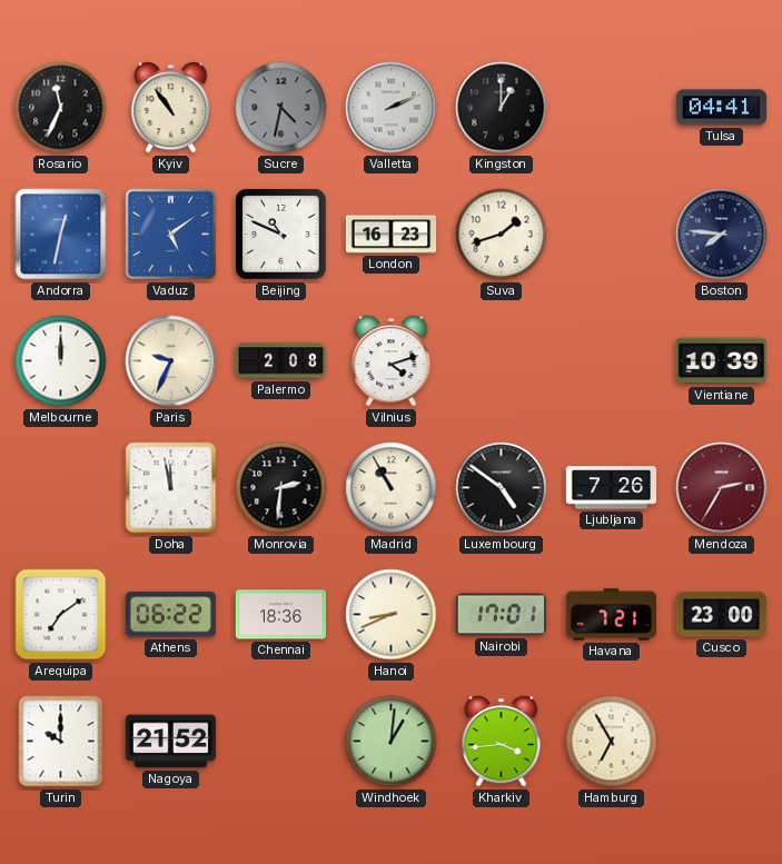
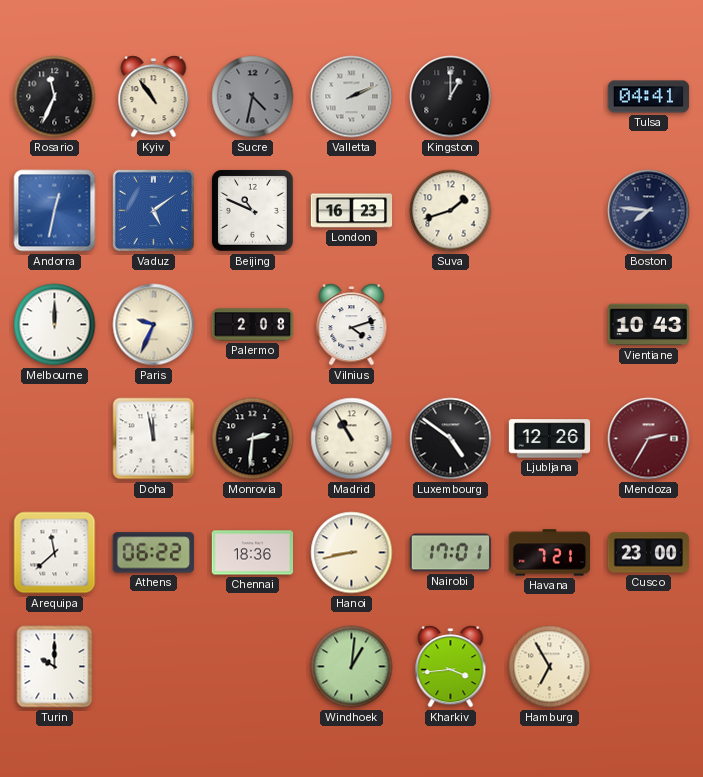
Vientiane: 10:39 -> 10:43
Ljubljana: 7:26 -> 12:26
Arequipa: 7:09 -> 11:38
Hanoi: 8:41 -> 8:43
Nagoya: 21:52 -> none
